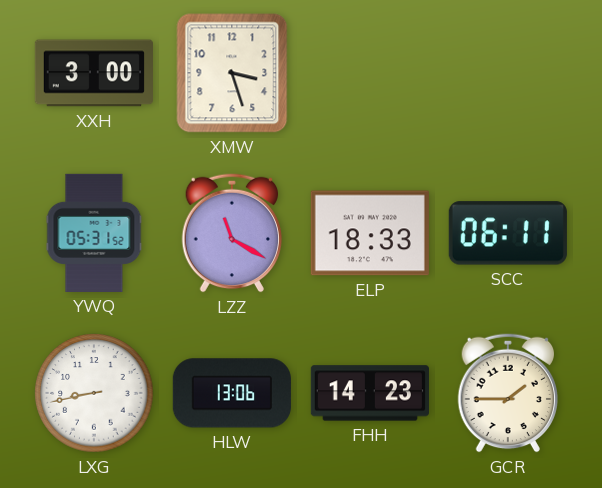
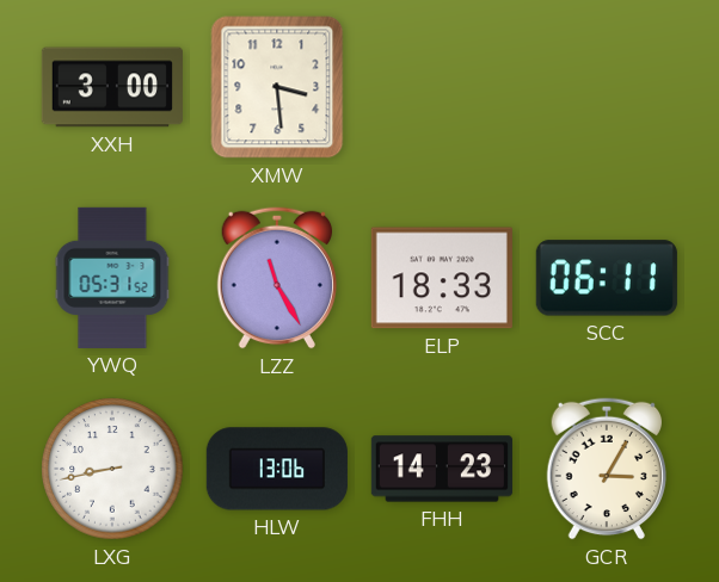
XMW: 3:27 -> 3:29
LZZ: 11:20 -> 11:25
GCR: 1:45 -> 3:05
